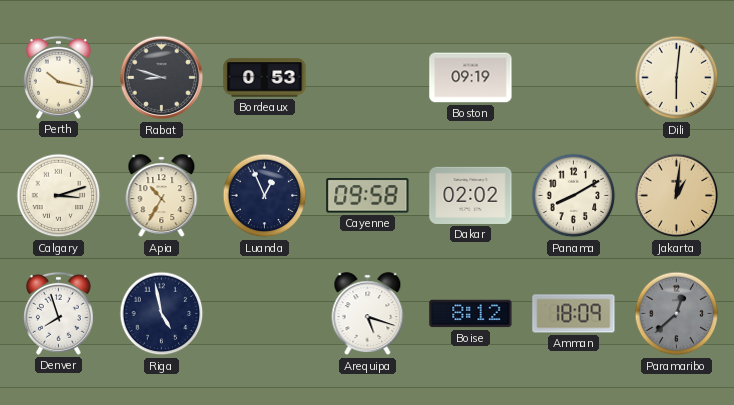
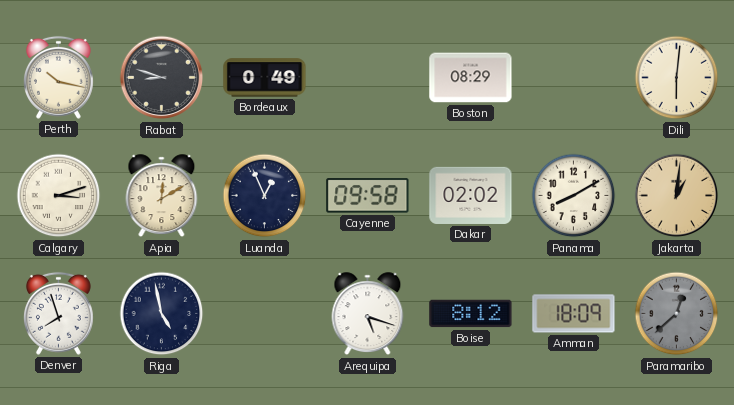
Bordeaux: 0:53 -> 0:49
Boston: 09:19 -> 08:29
Apia: 10:35 -> 12:10
